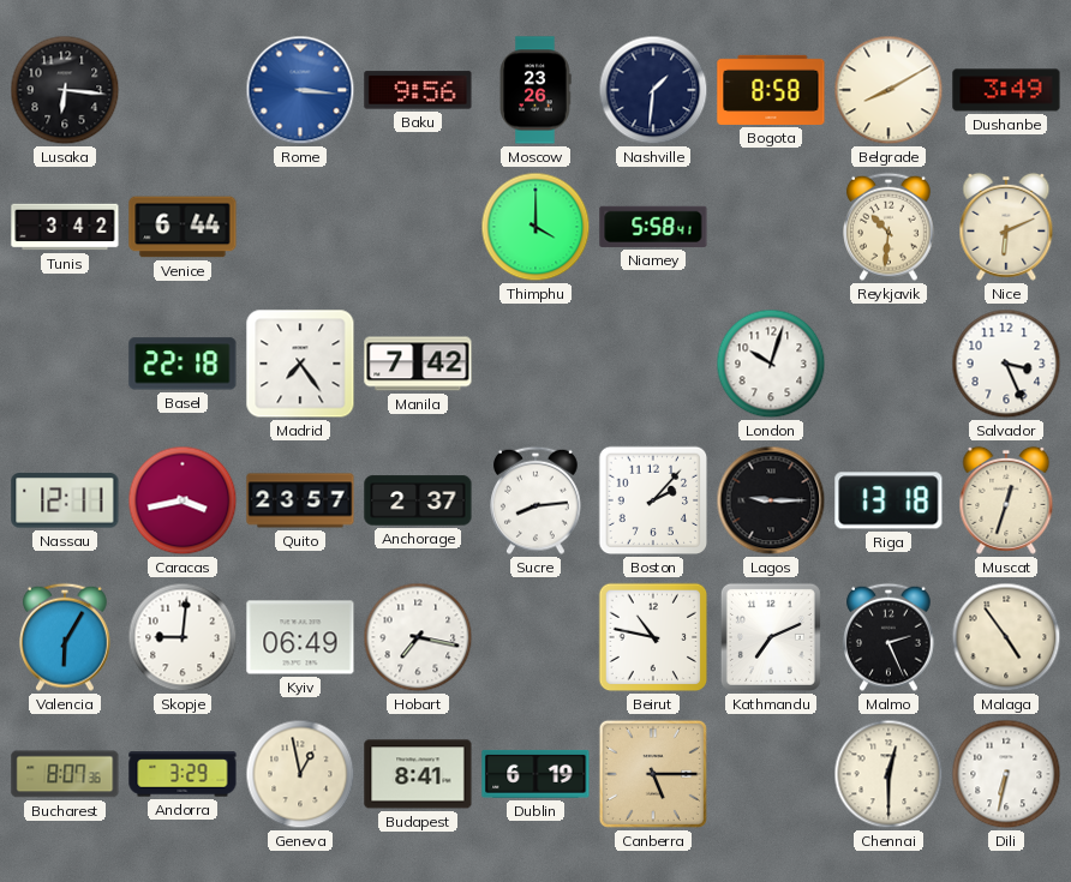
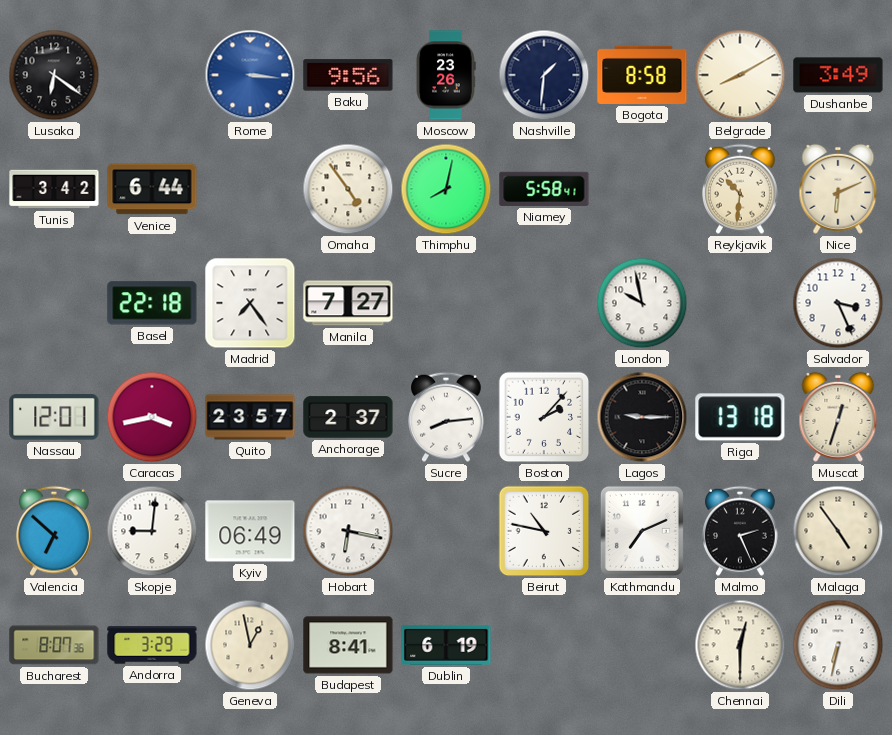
Lusaka: 6:16 -> 6:21
Omaha: none -> 4:54
Thimphu: 4:00 -> 8:02
Manila: 7:42 -> 7:27
London: 10:03 -> 9:58
Nassau: 12:11 -> 12:01
Valencia: 6:05 -> 6:52
Hobart: 7:17 -> 6:17
Canberra: 5:15 -> none
